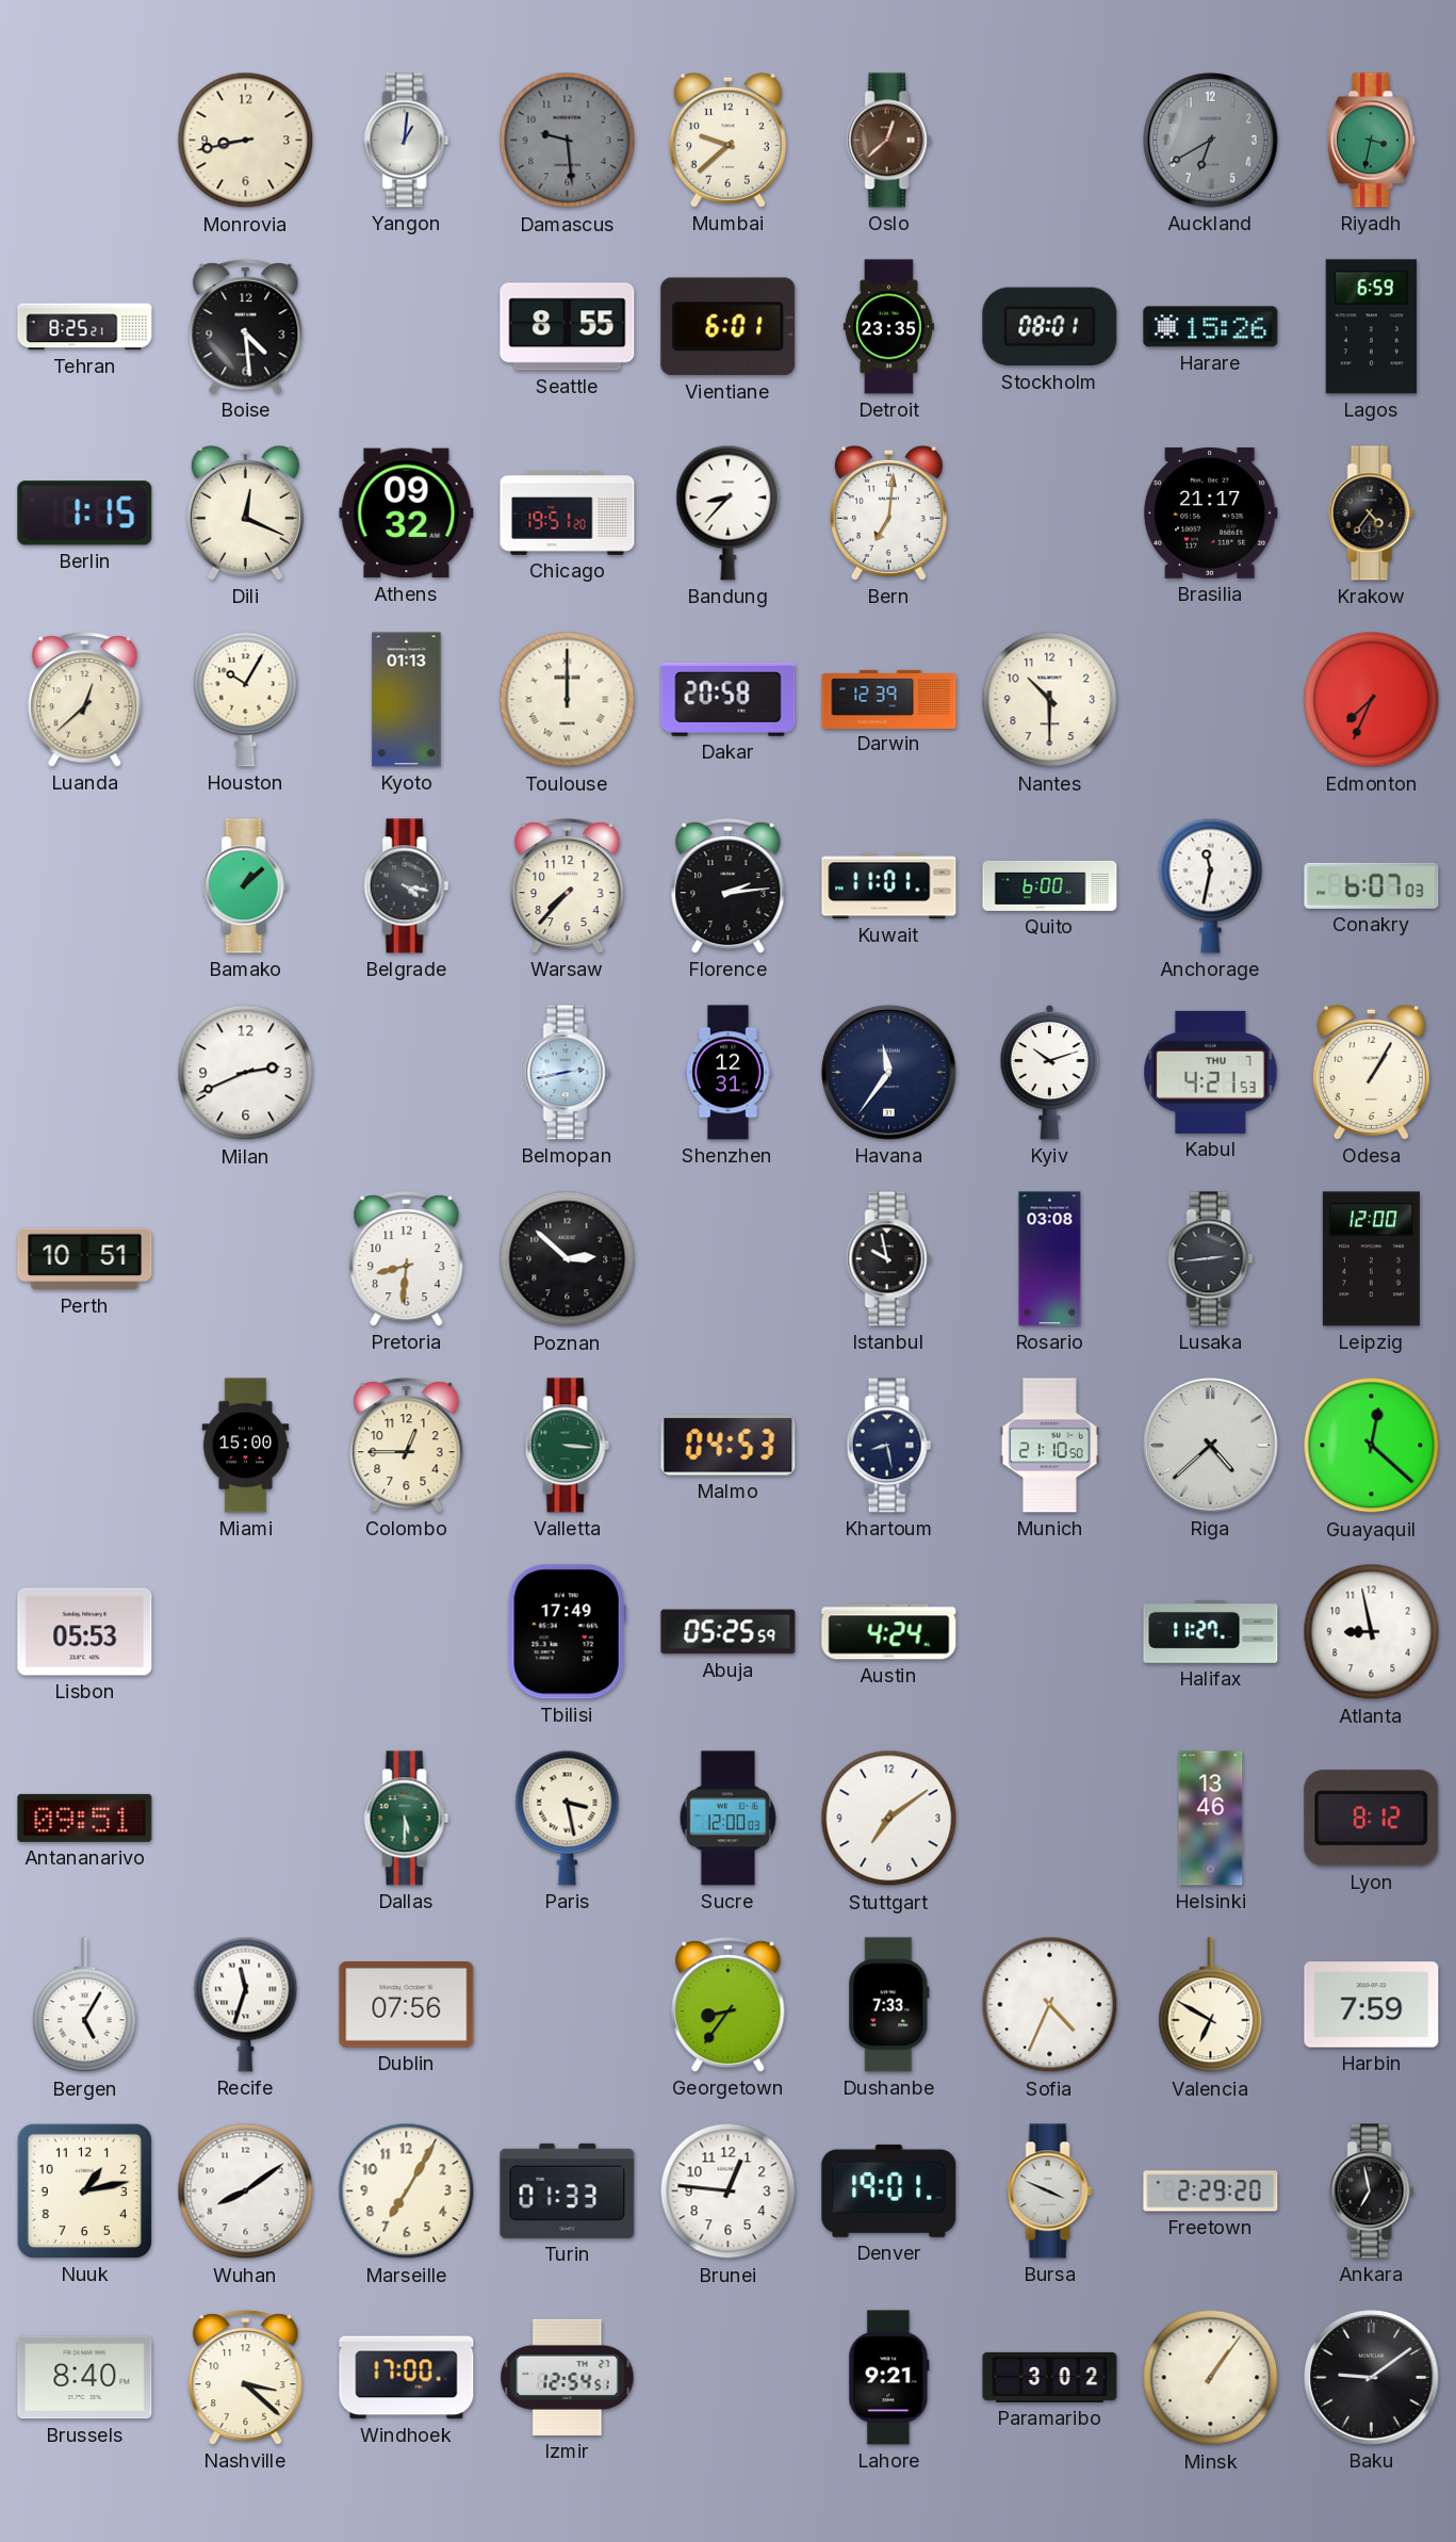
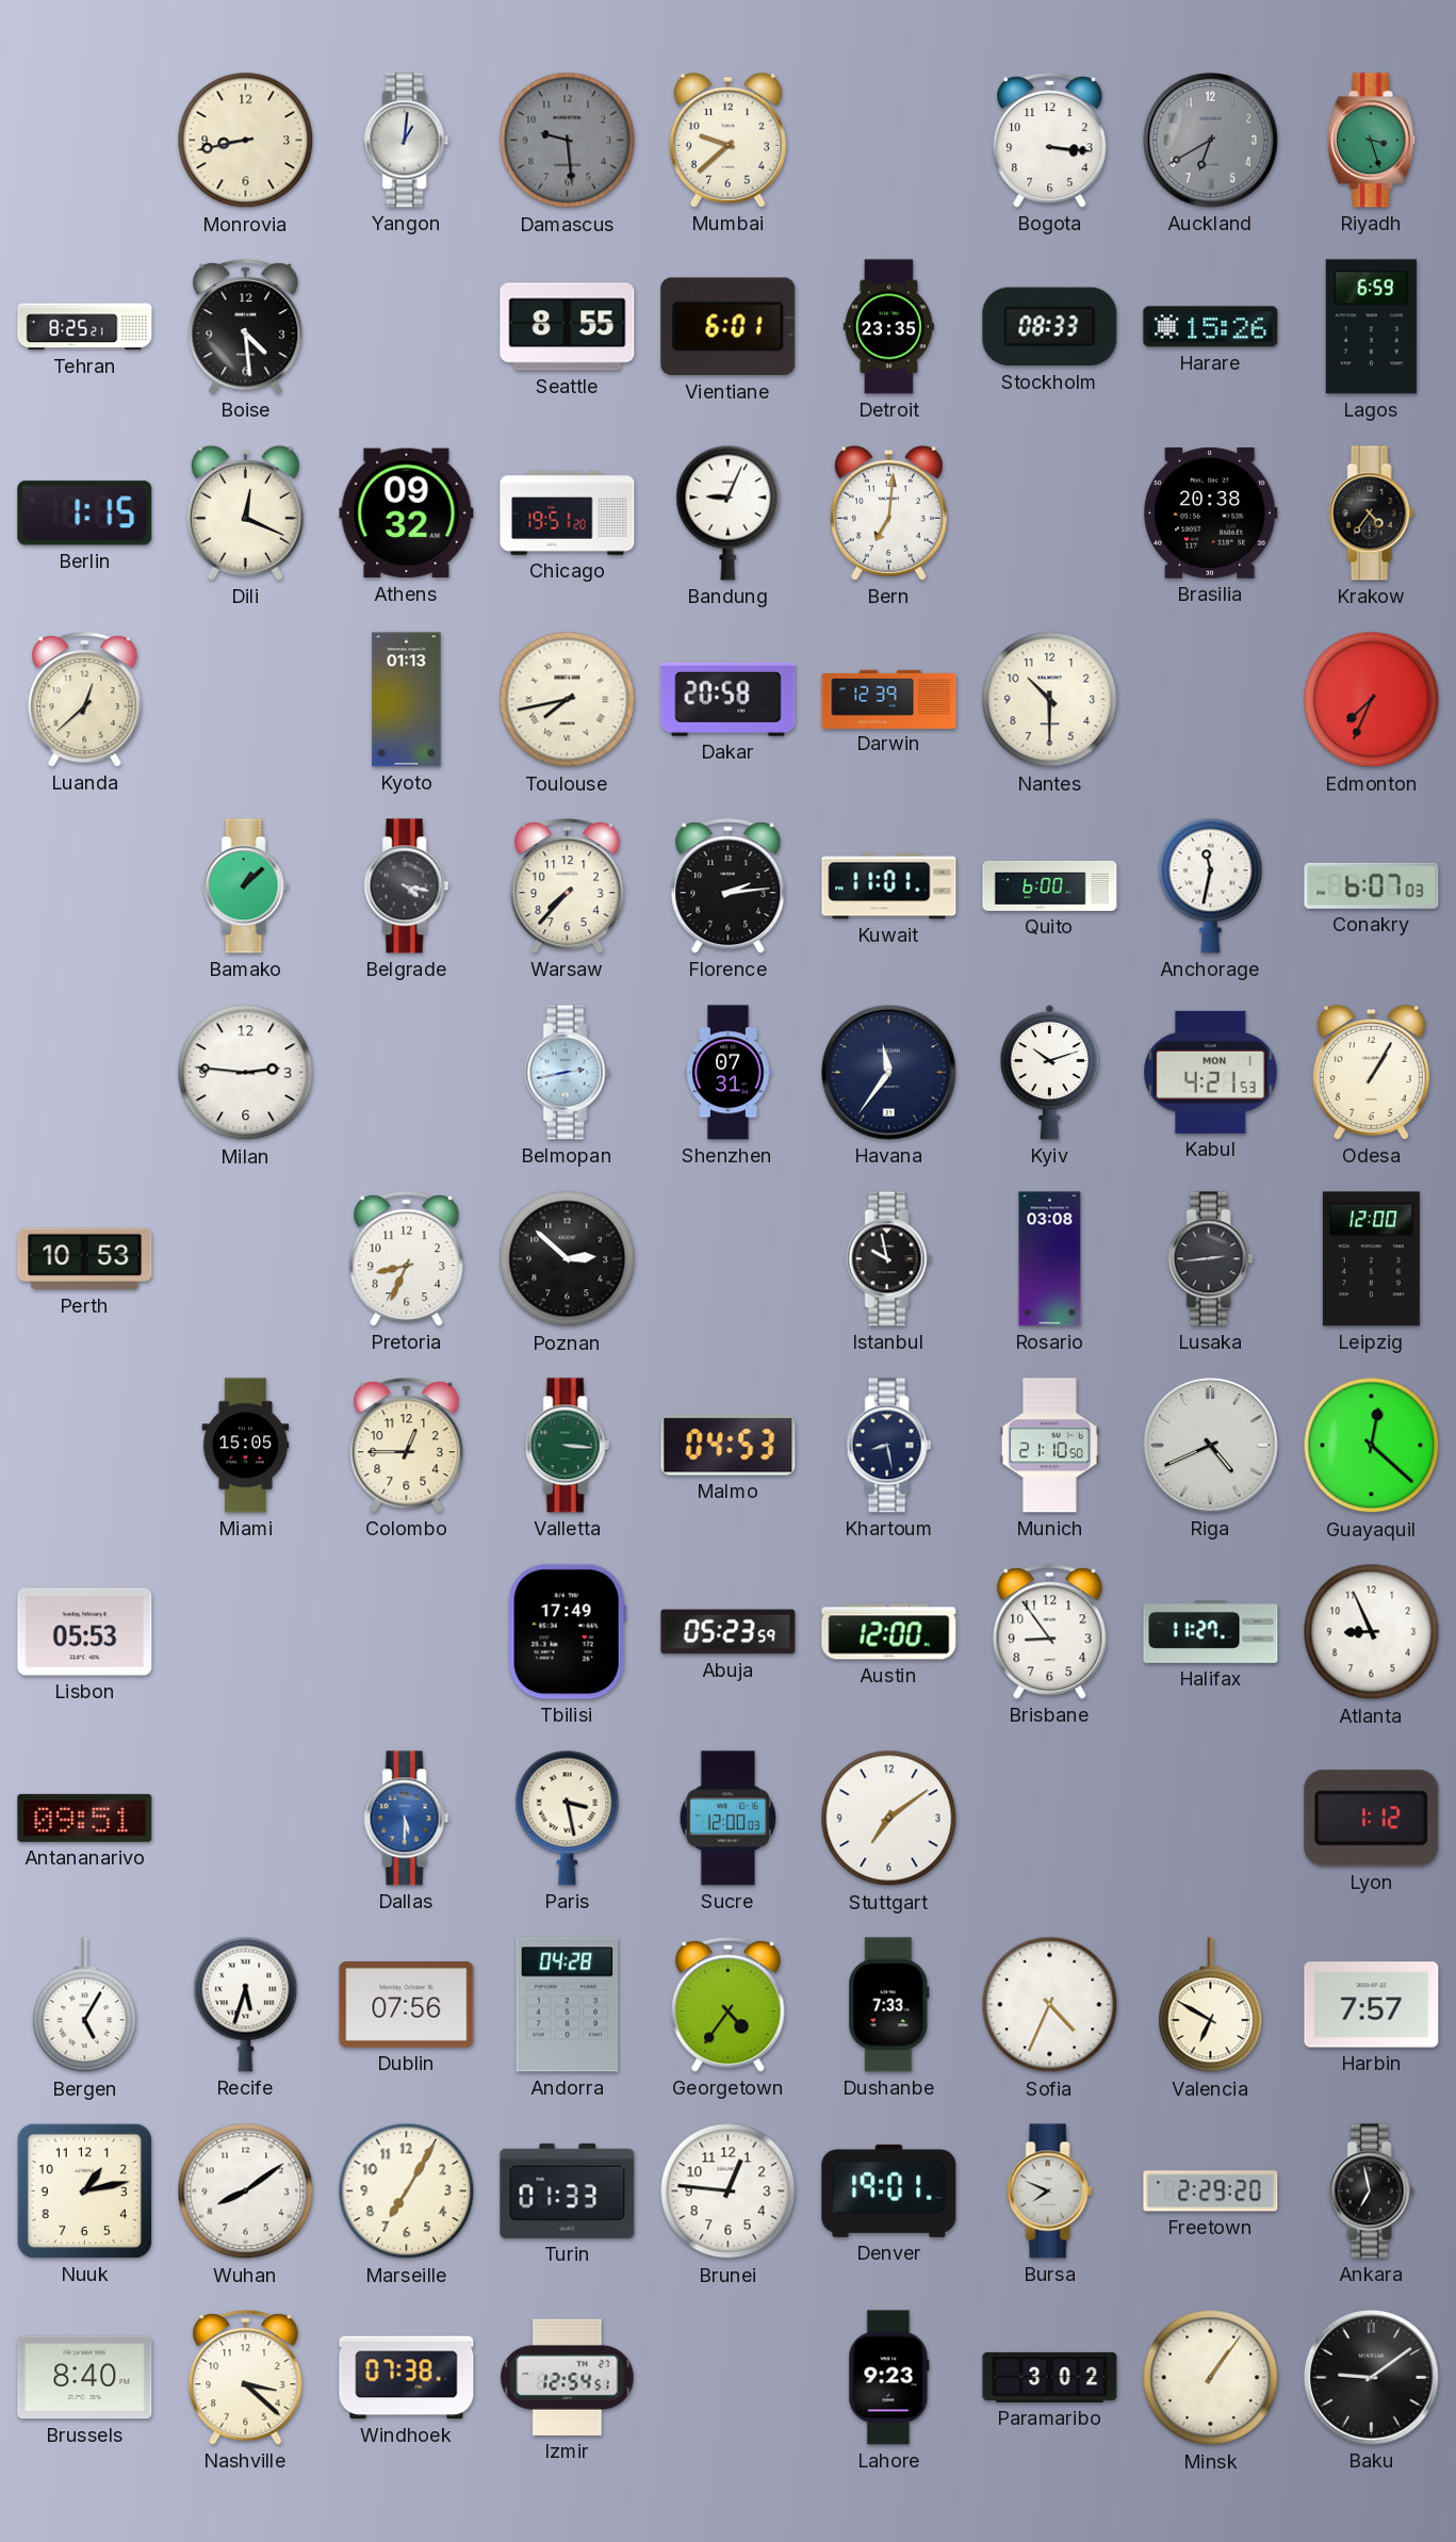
Oslo: 12:38 -> none
Bogota: none -> 3:16
Riyadh: 3:32 -> 3:27
Stockholm: 08:01 -> 08:33
Bandung: 8:37 -> 9:04
Brasilia: 21:17 -> 20:38
Houston: 10:05 -> none
Toulouse: 12:00 -> 7:43
Milan: 2:41 -> 2:46
Shenzhen: 12:31 -> 07:31
Kabul date: THU 7 -> MON 1
Perth: 10:51 -> 10:53
Pretoria: 8:31 -> 8:34
Miami: 15:00 -> 15:05
Riga: 4:38 -> 4:41
Abuja: 05:25 -> 05:23
Austin: 4:24 -> 12:00
Brisbane: none -> 8:54
Atlanta: 8:58 -> 8:56
Dallas dial: green -> blue
Helsinki: 13:46 -> none
Lyon: 8:12 -> 1:12
Recife: 11:33 -> 5:33
Andorra: none -> 04:28
Georgetown: 8:36 -> 4:36
Harbin: 7:59 -> 7:57
Bursa: 3:49 -> 7:49
Windhoek: 17:00 -> 07:38
Lahore: 9:21 -> 9:23
